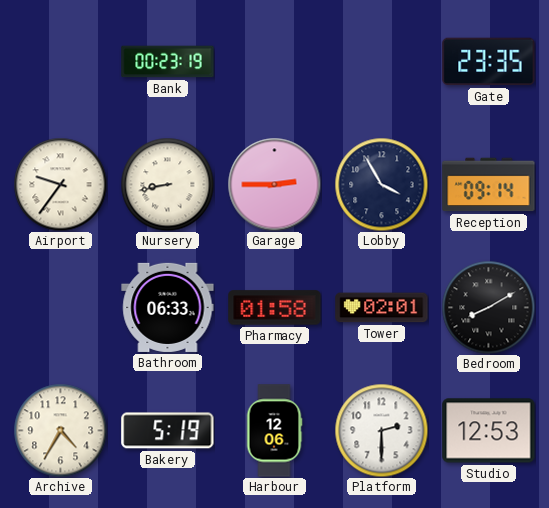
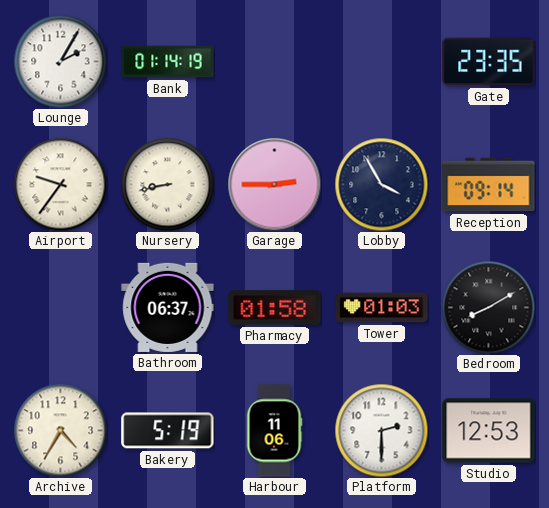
Lounge: none -> 2:05
Bank: 00:23 -> 01:14
Bathroom: 06:33 -> 06:37
Tower: 02:01 -> 01:03
Harbour: 12:06 -> 11:06
